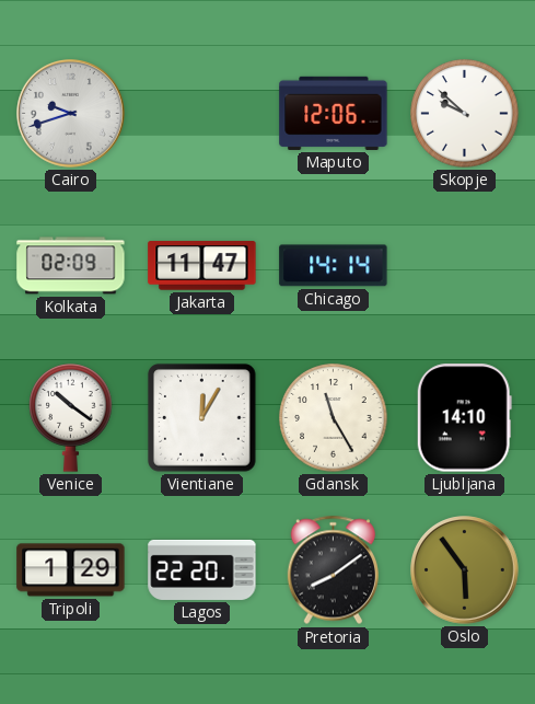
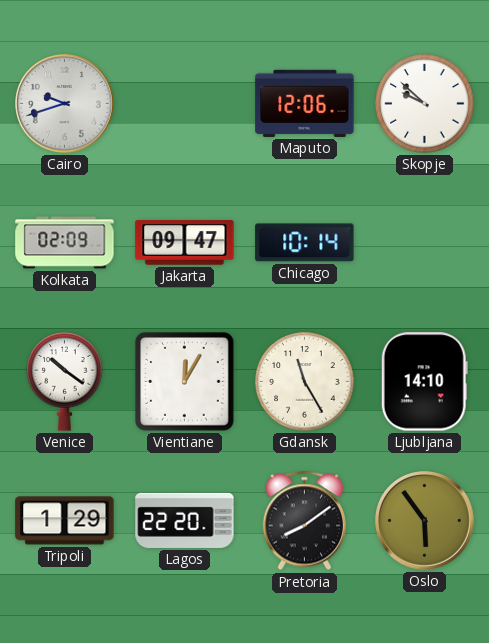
Jakarta: 11:47 -> 09:47
Chicago: 14:14 -> 10:14
